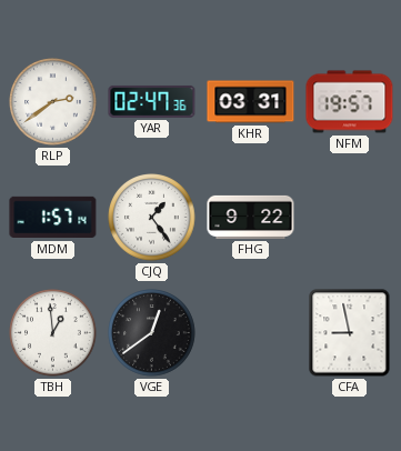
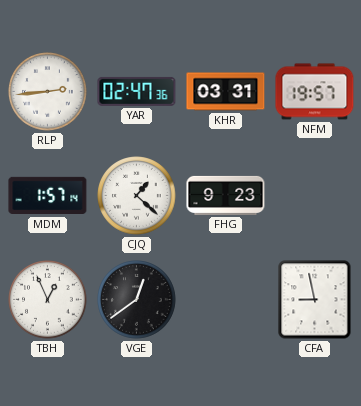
RLP: 2:39 -> 2:44
CJQ: 1:24 -> 1:22
FHG: 9:22 -> 9:23
TBH: 12:59 -> 12:56
